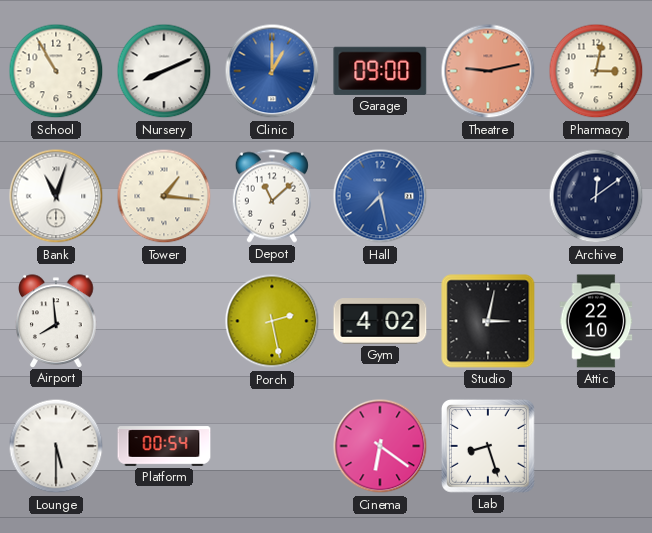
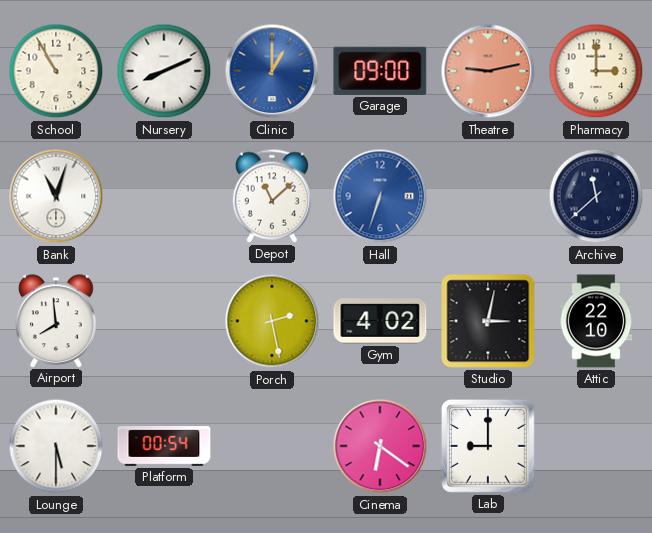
Pharmacy: 3:02 -> 3:00
Tower: 1:16 -> none
Hall: 7:28 -> 6:33
Archive: 12:09 -> 11:38
Lab: 8:27 -> 9:00
